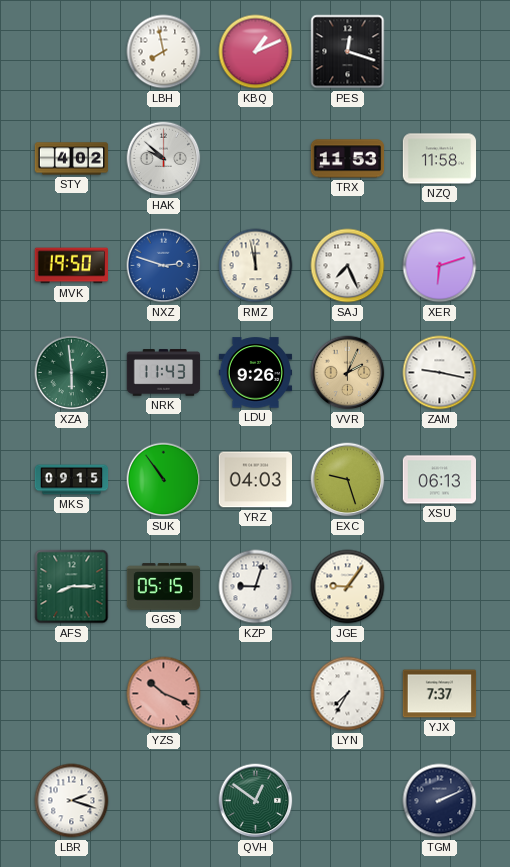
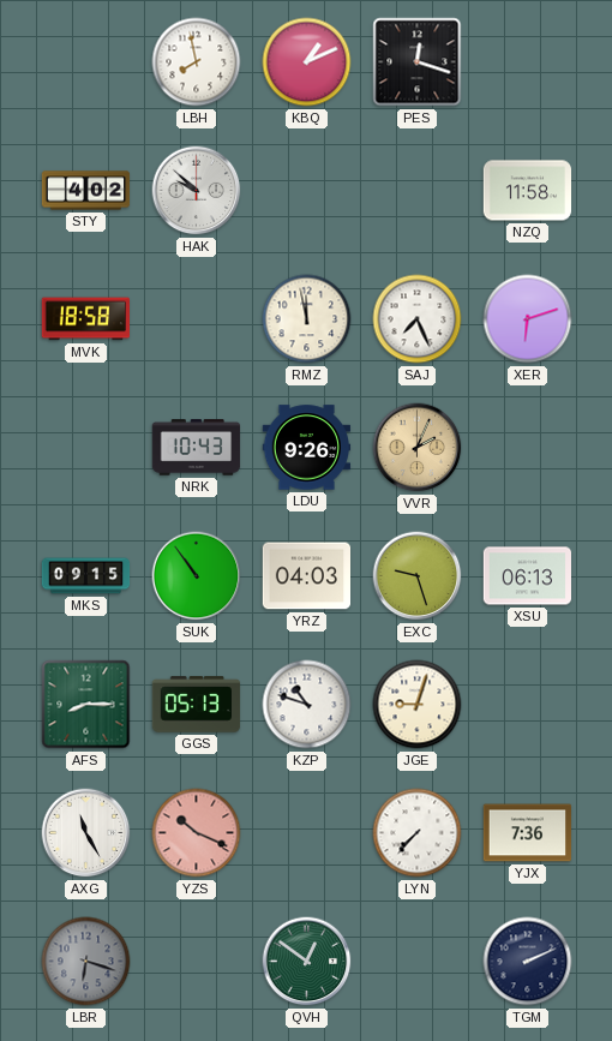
TRX: 11:53 -> none
MVK: 19:50 -> 18:58
NXZ: 2:48 -> none
XZA: 5:59 -> none
NRK: 11:43 -> 10:43
ZAM: 9:17 -> none
GGS: 05:15 -> 05:13
KZP: 9:03 -> 10:48
JGE: 9:06 -> 9:03
AXG: none -> 11:25
LYN: 7:35 -> 7:37
YJX: 7:37 -> 7:36
LBR: 2:18 -> 6:18
LBR dial: white -> grey
